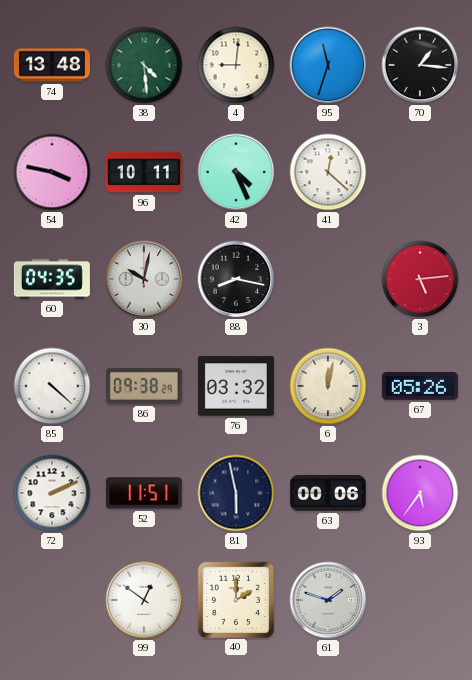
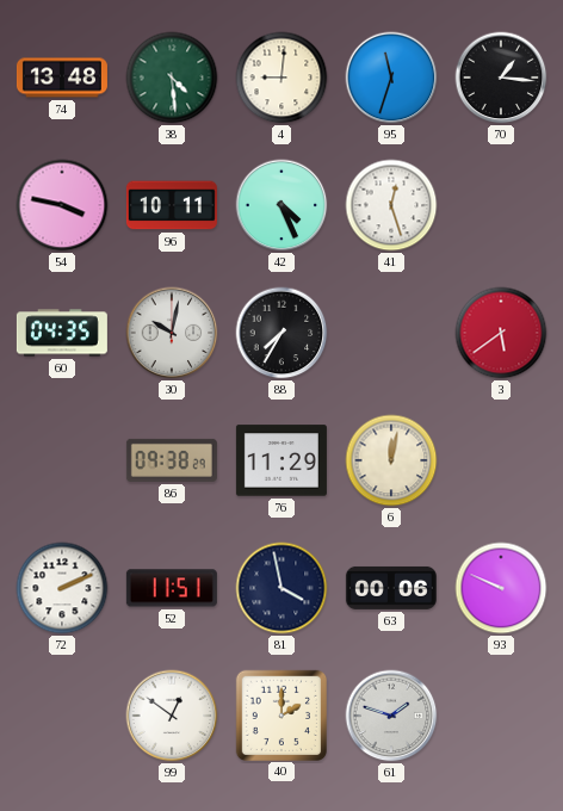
41: 12:22 -> 12:27
88: 8:17 -> 7:35
3: 5:14 -> 5:39
85: 4:22 -> none
76: 03:32 -> 11:29
67: 05:26 -> none
81: 5:58 -> 3:58
93: 5:36 -> 9:49
